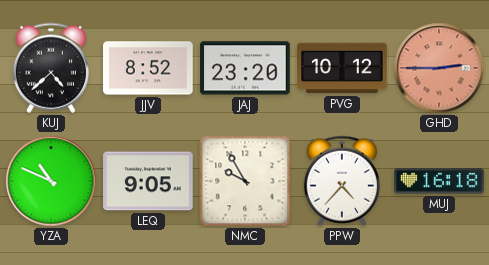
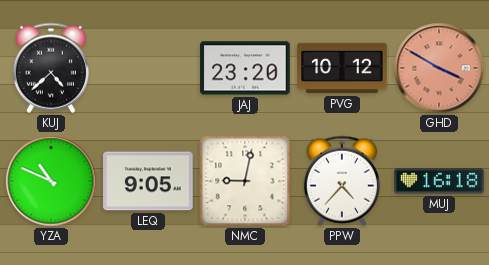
JJV: 8:52 -> none
GHD: 2:45 -> 3:50
NMC: 9:55 -> 9:02
